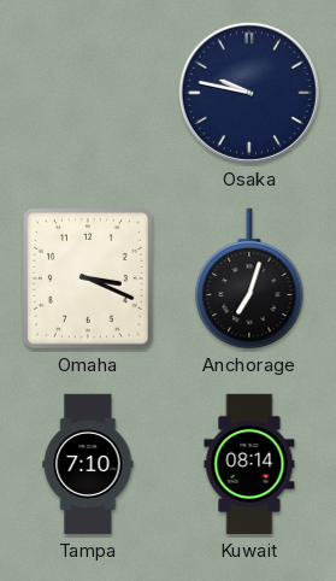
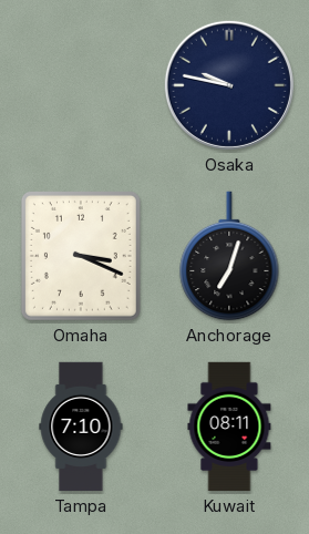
Kuwait: 08:14 -> 08:11
